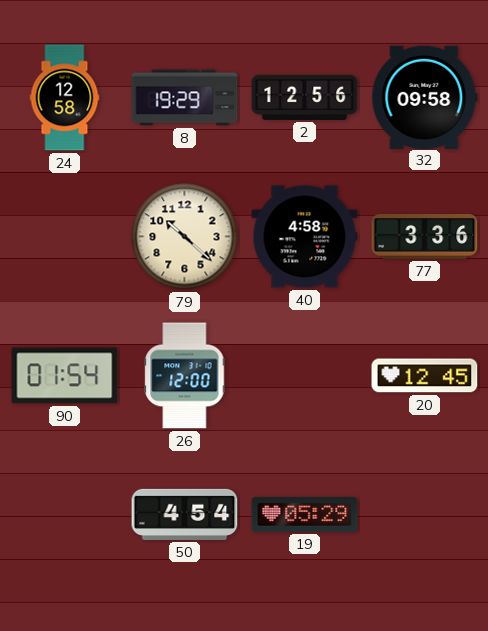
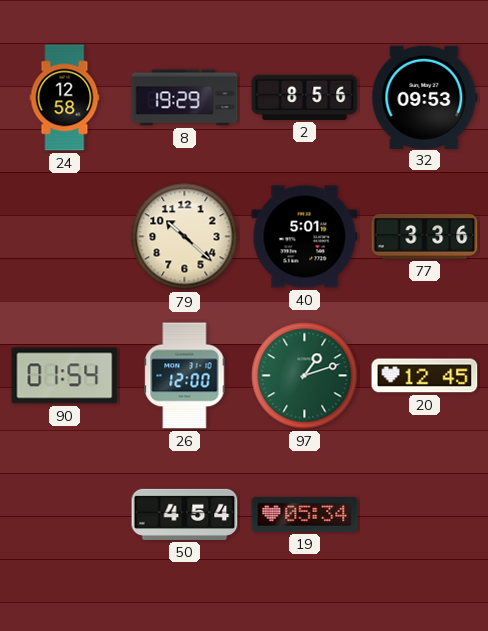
2: 12:56 -> 8:56
32: 09:58 -> 09:53
40: 4:58 -> 5:01
97: none -> 1:12
19: 05:29 -> 05:34
